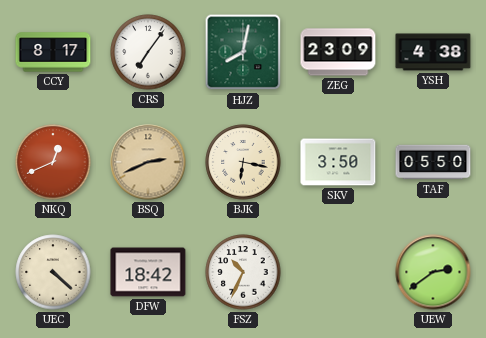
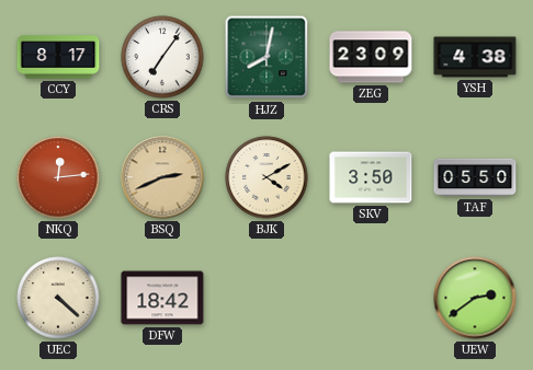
NKQ: 12:41 -> 12:14
BJK: 6:17 -> 4:10
FSZ: 10:34 -> none
